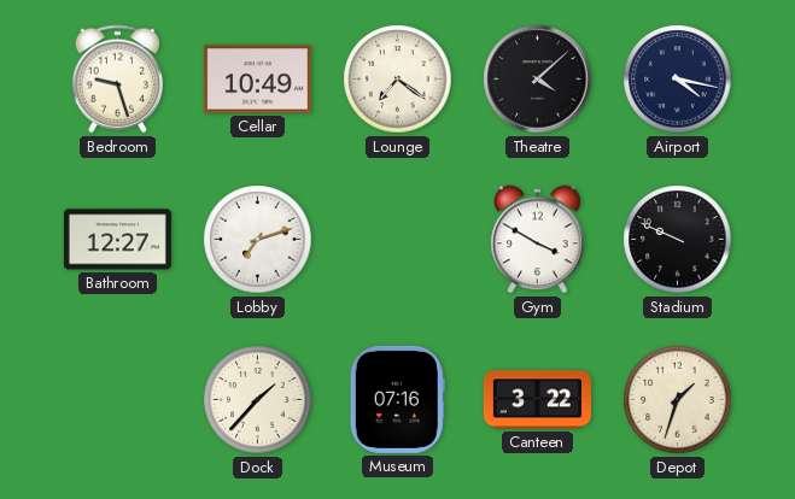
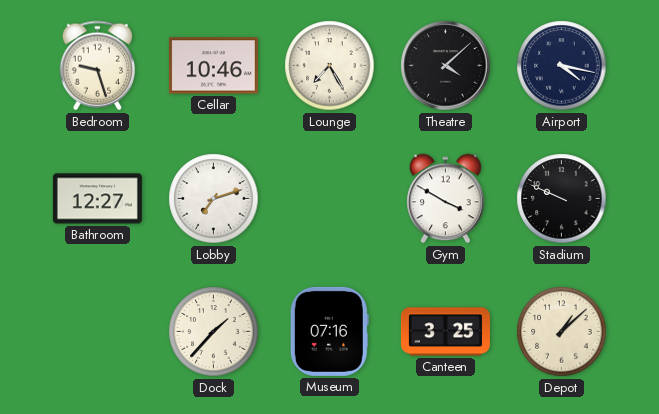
Cellar: 10:49 -> 10:46
Lounge: 7:21 -> 7:25
Canteen: 3:22 -> 3:25
Depot: 1:33 -> 1:08
